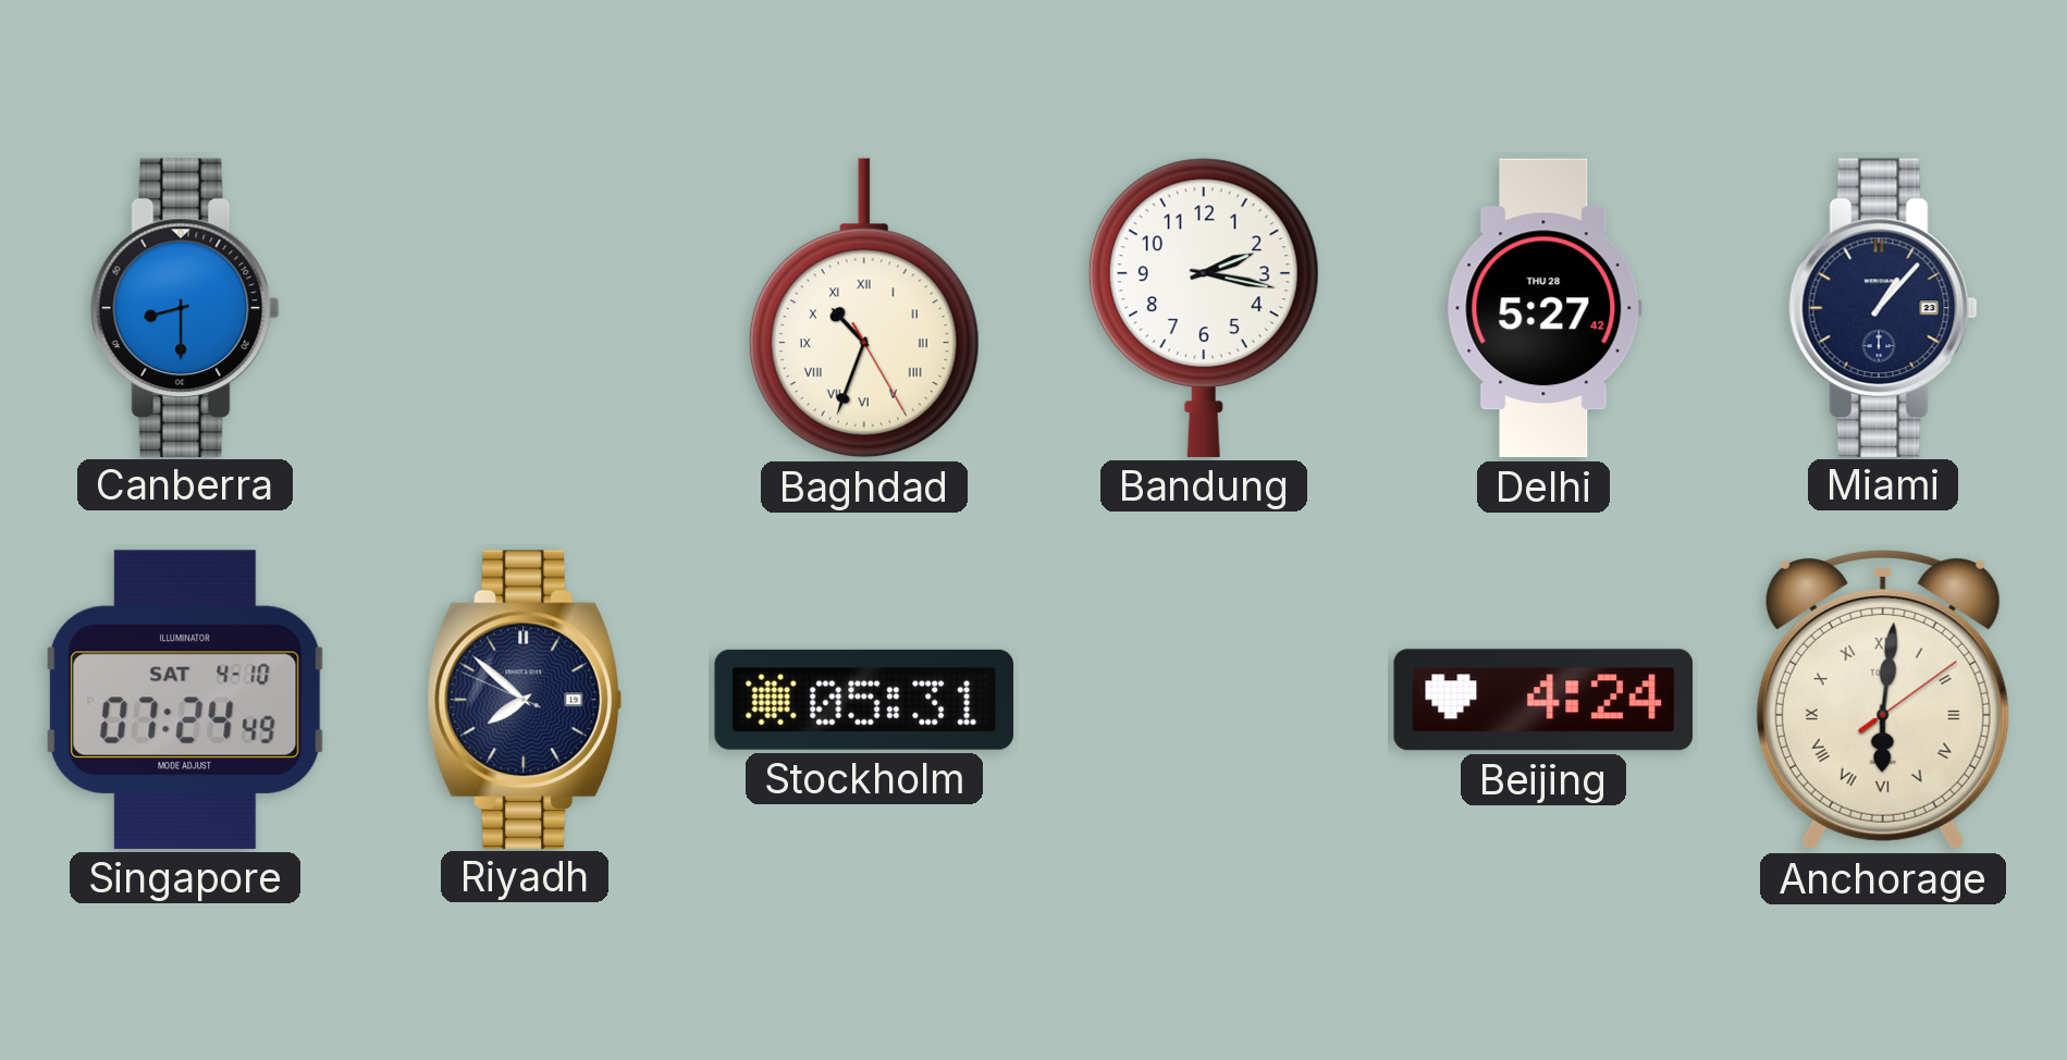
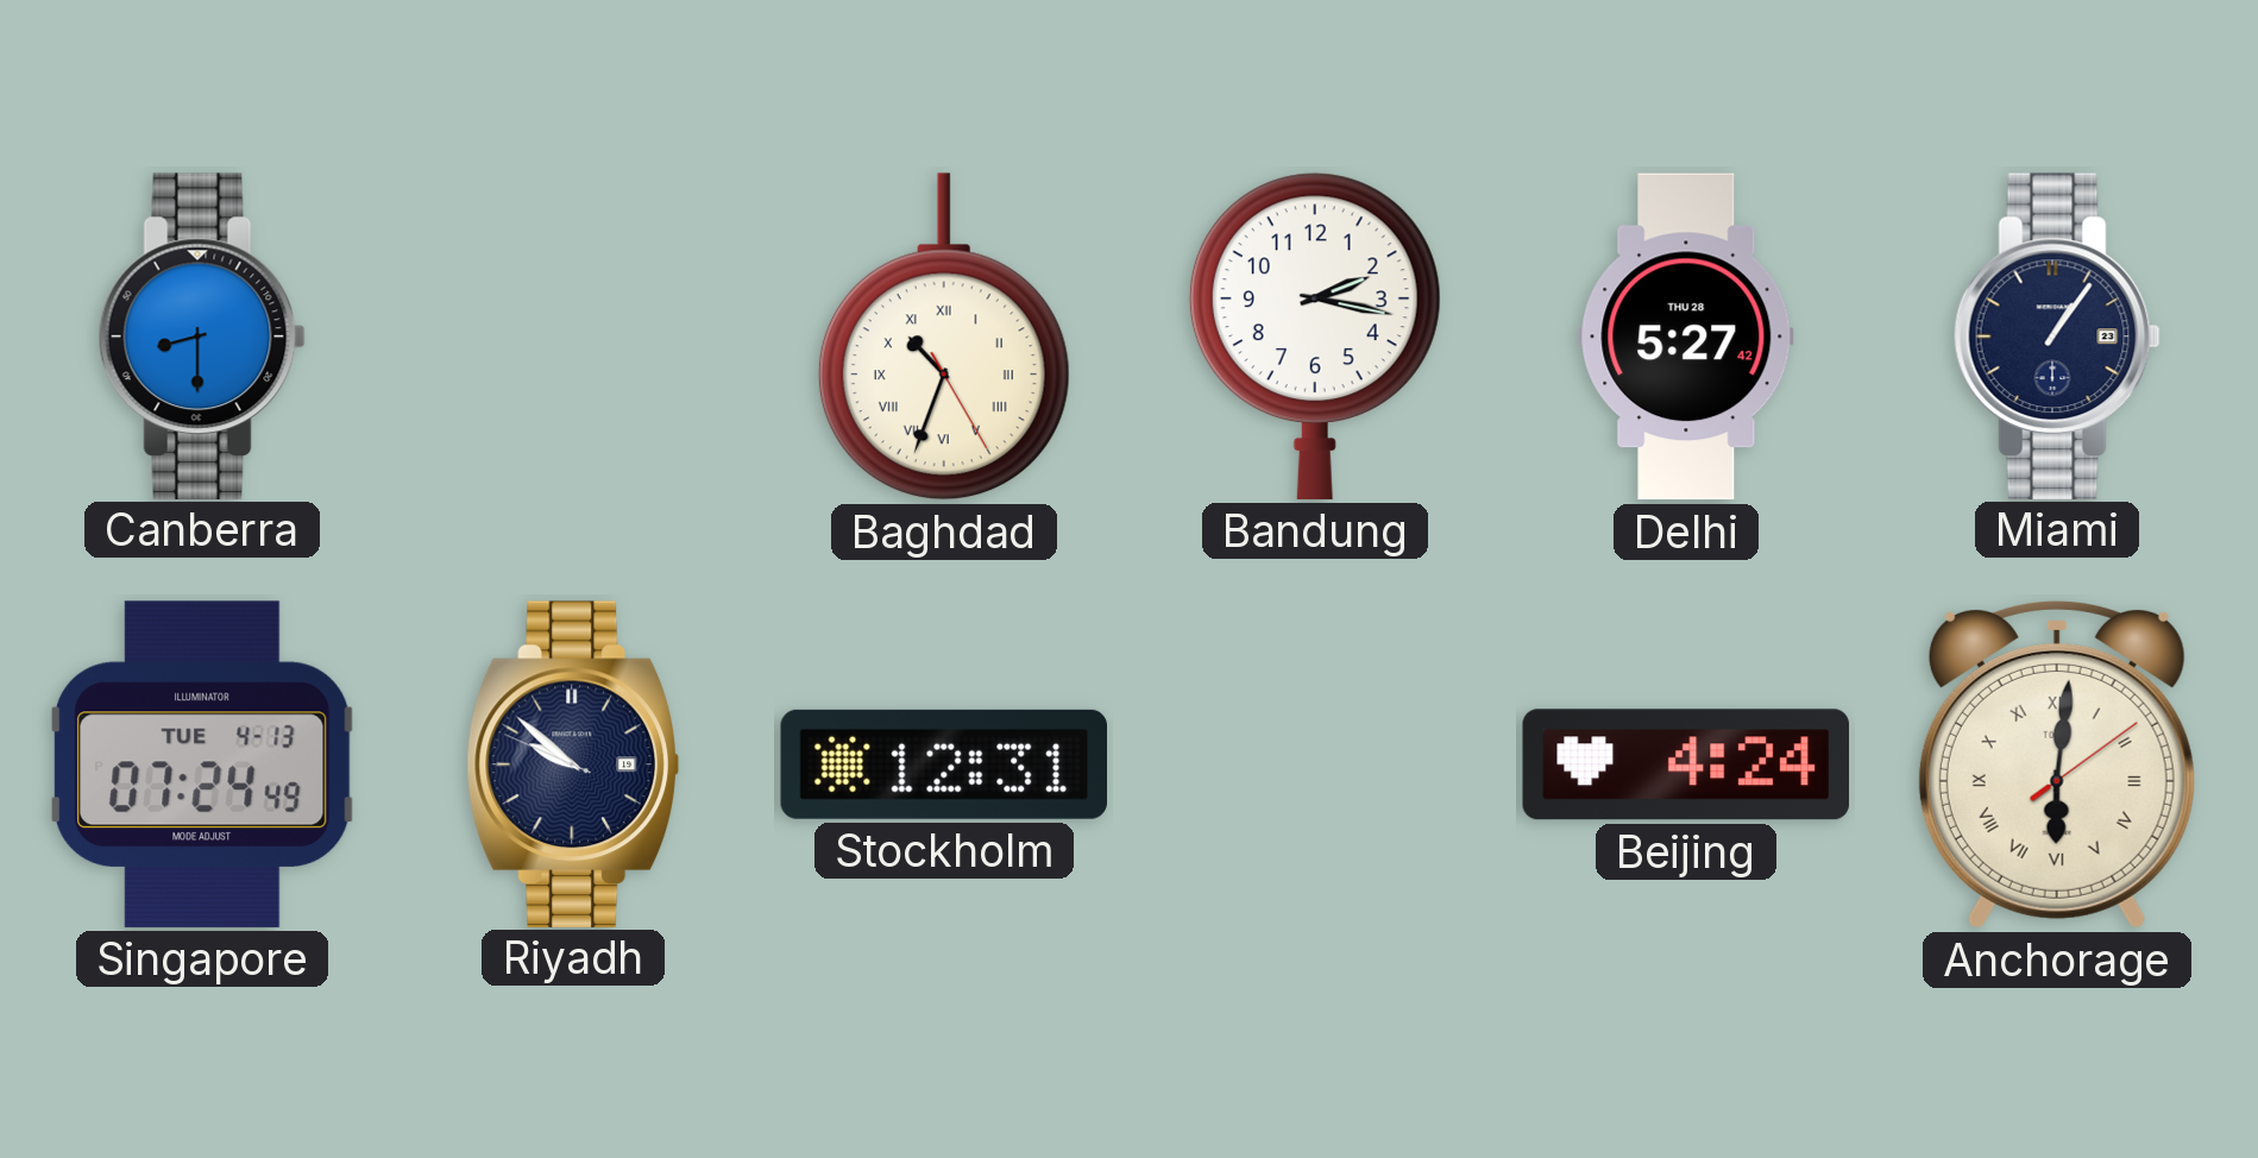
Miami: 1:07 -> 1:06
Singapore date: SAT 4-10 -> TUE 4-13
Riyadh: 7:51 -> 9:51
Stockholm: 05:31 -> 12:31
